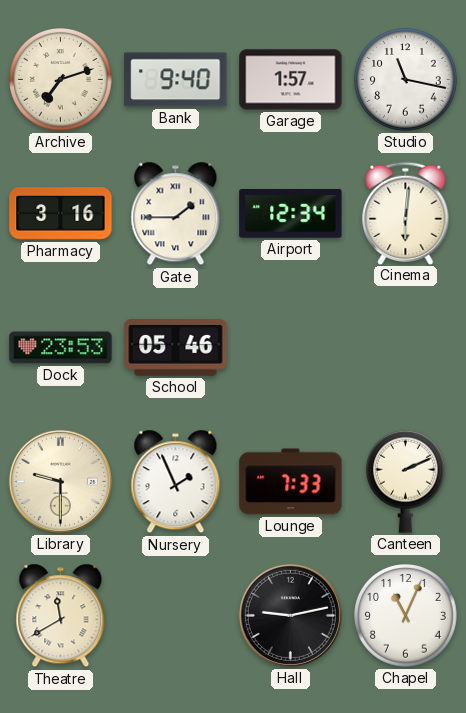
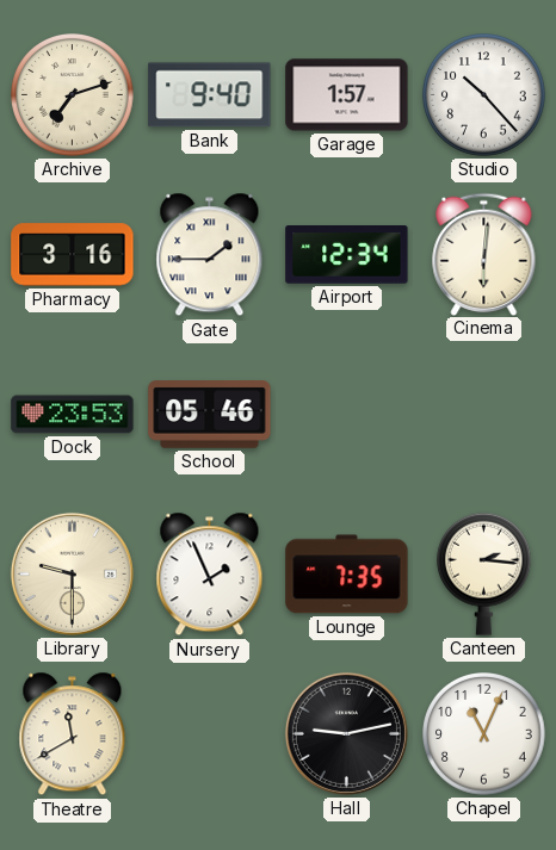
Studio: 11:17 -> 10:23
Lounge: 7:33 -> 7:35
Canteen: 2:11 -> 2:16
